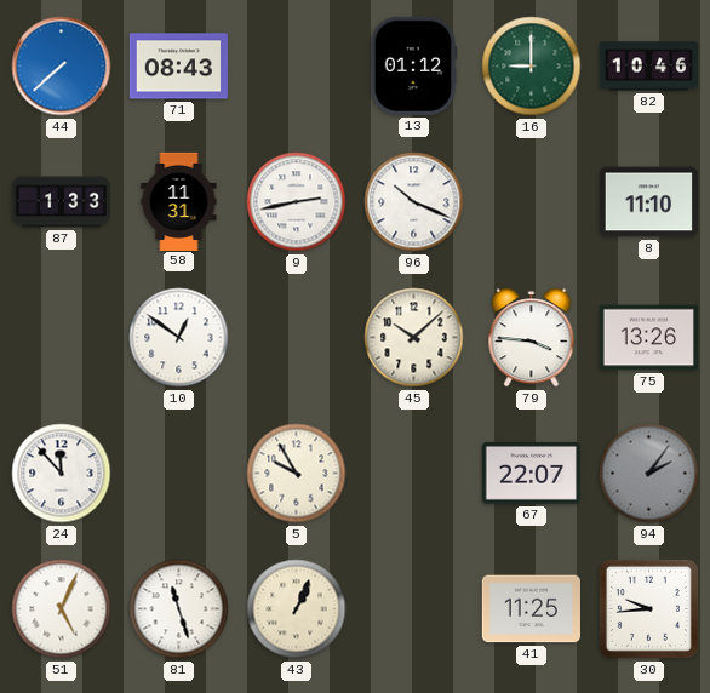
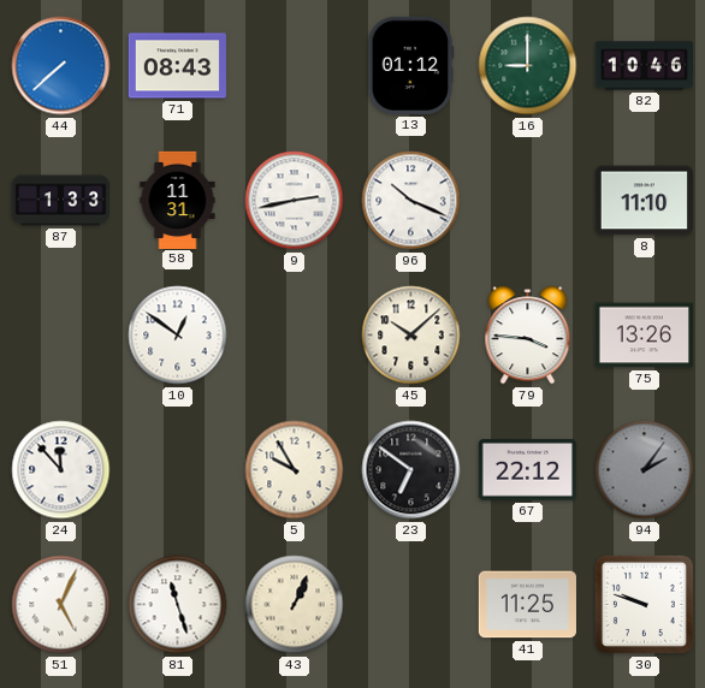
23: none -> 6:51
67: 22:07 -> 22:12
30: 9:44 -> 9:48
